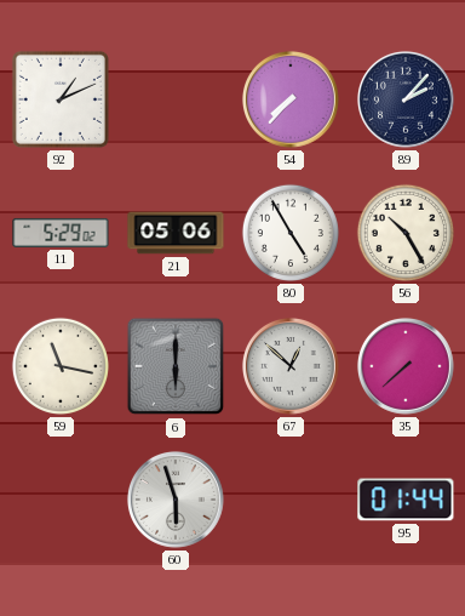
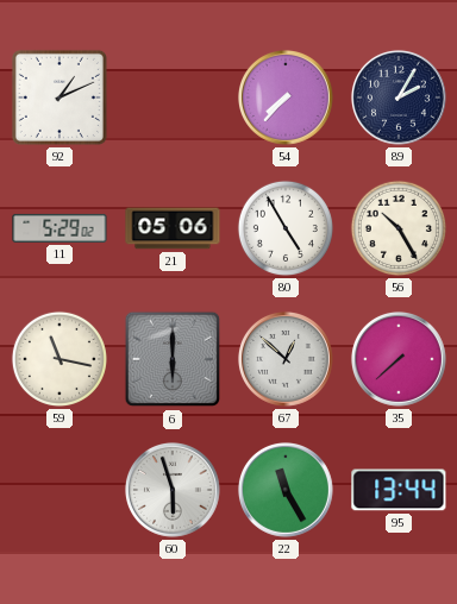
89: 2:07 -> 2:05
22: none -> 11:25
95: 01:44 -> 13:44
